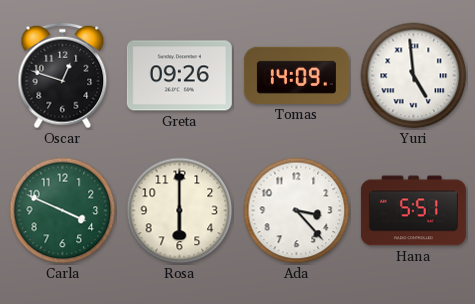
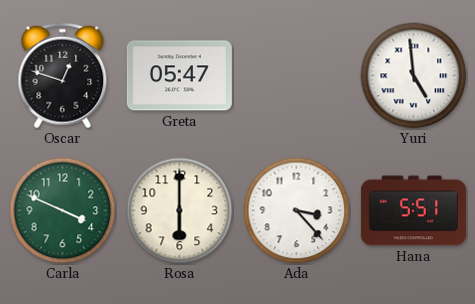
Greta: 09:26 -> 05:47
Tomas: 14:09 -> none
